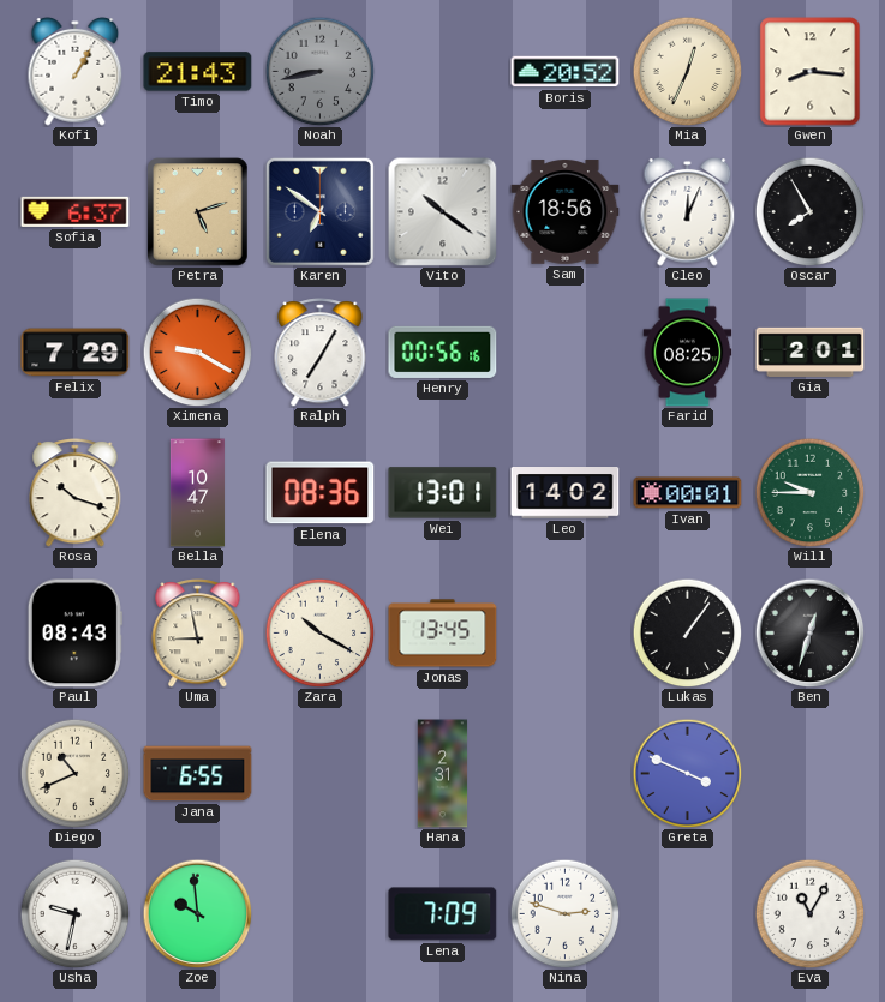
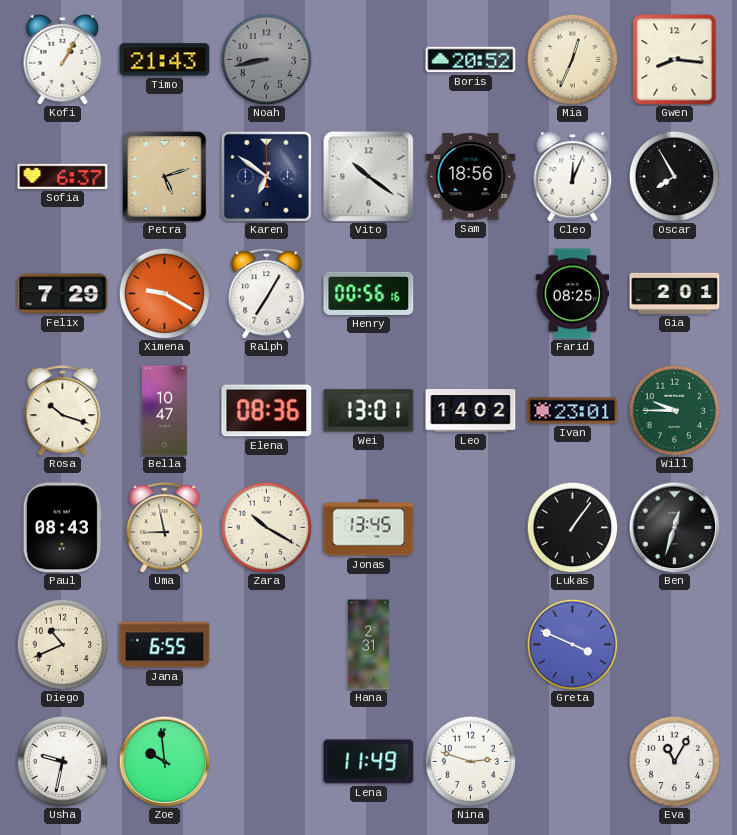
Ivan: 00:01 -> 23:01
Lena: 7:09 -> 11:49
